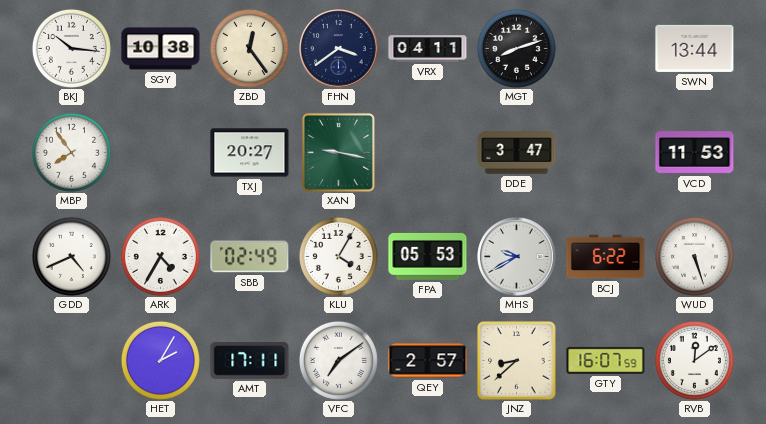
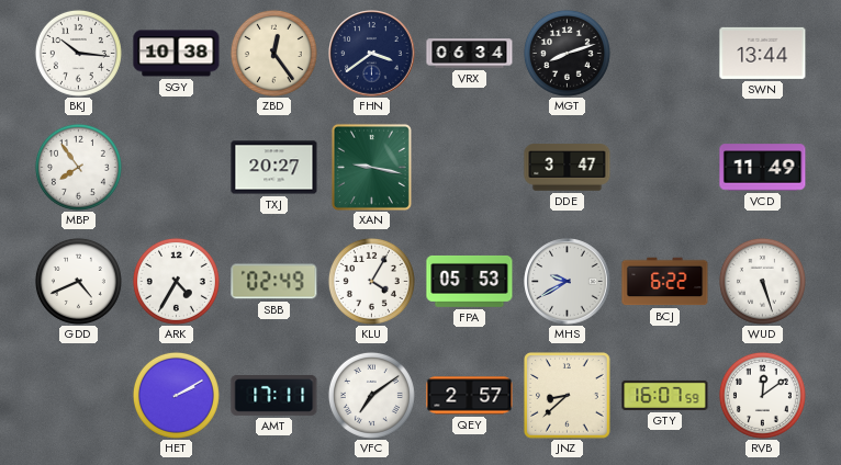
VRX: 04:11 -> 06:34
VCD: 11:53 -> 11:49
HET: 2:05 -> 2:10
